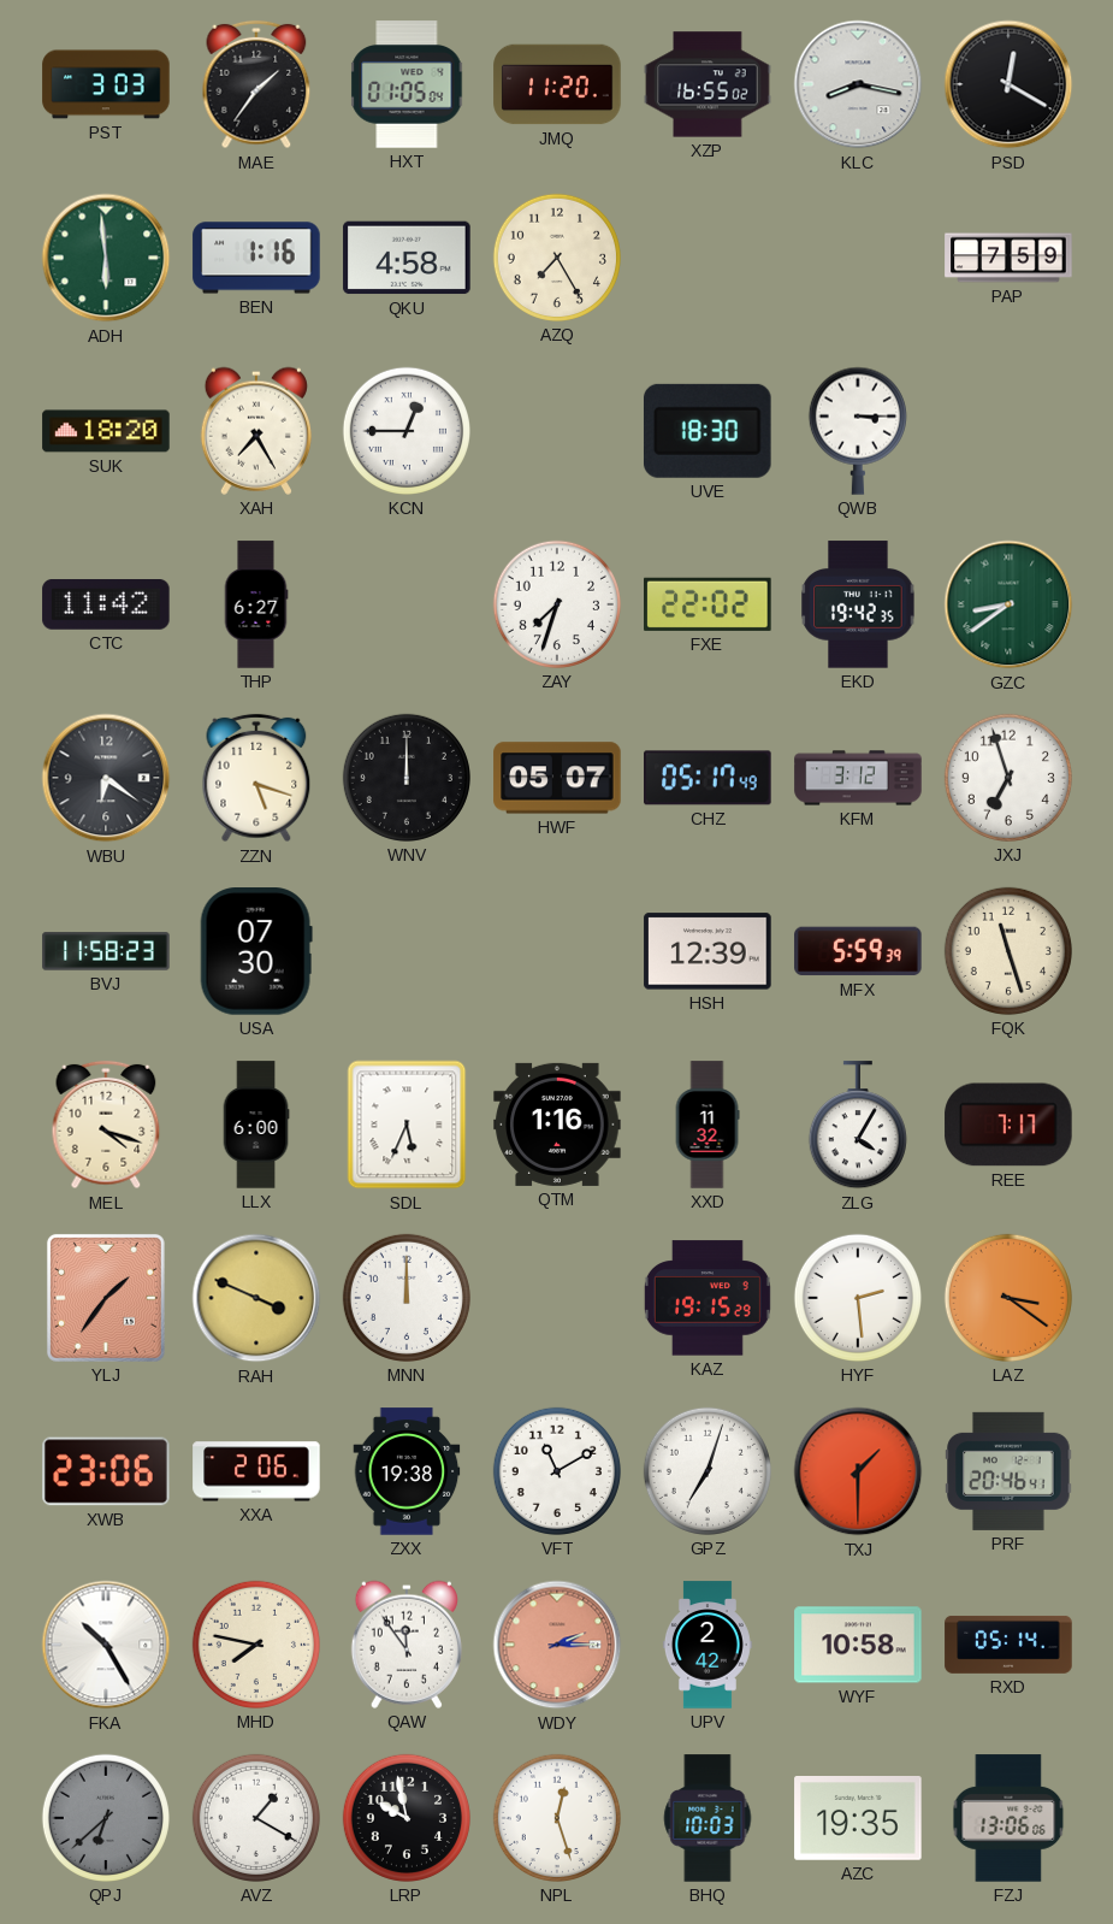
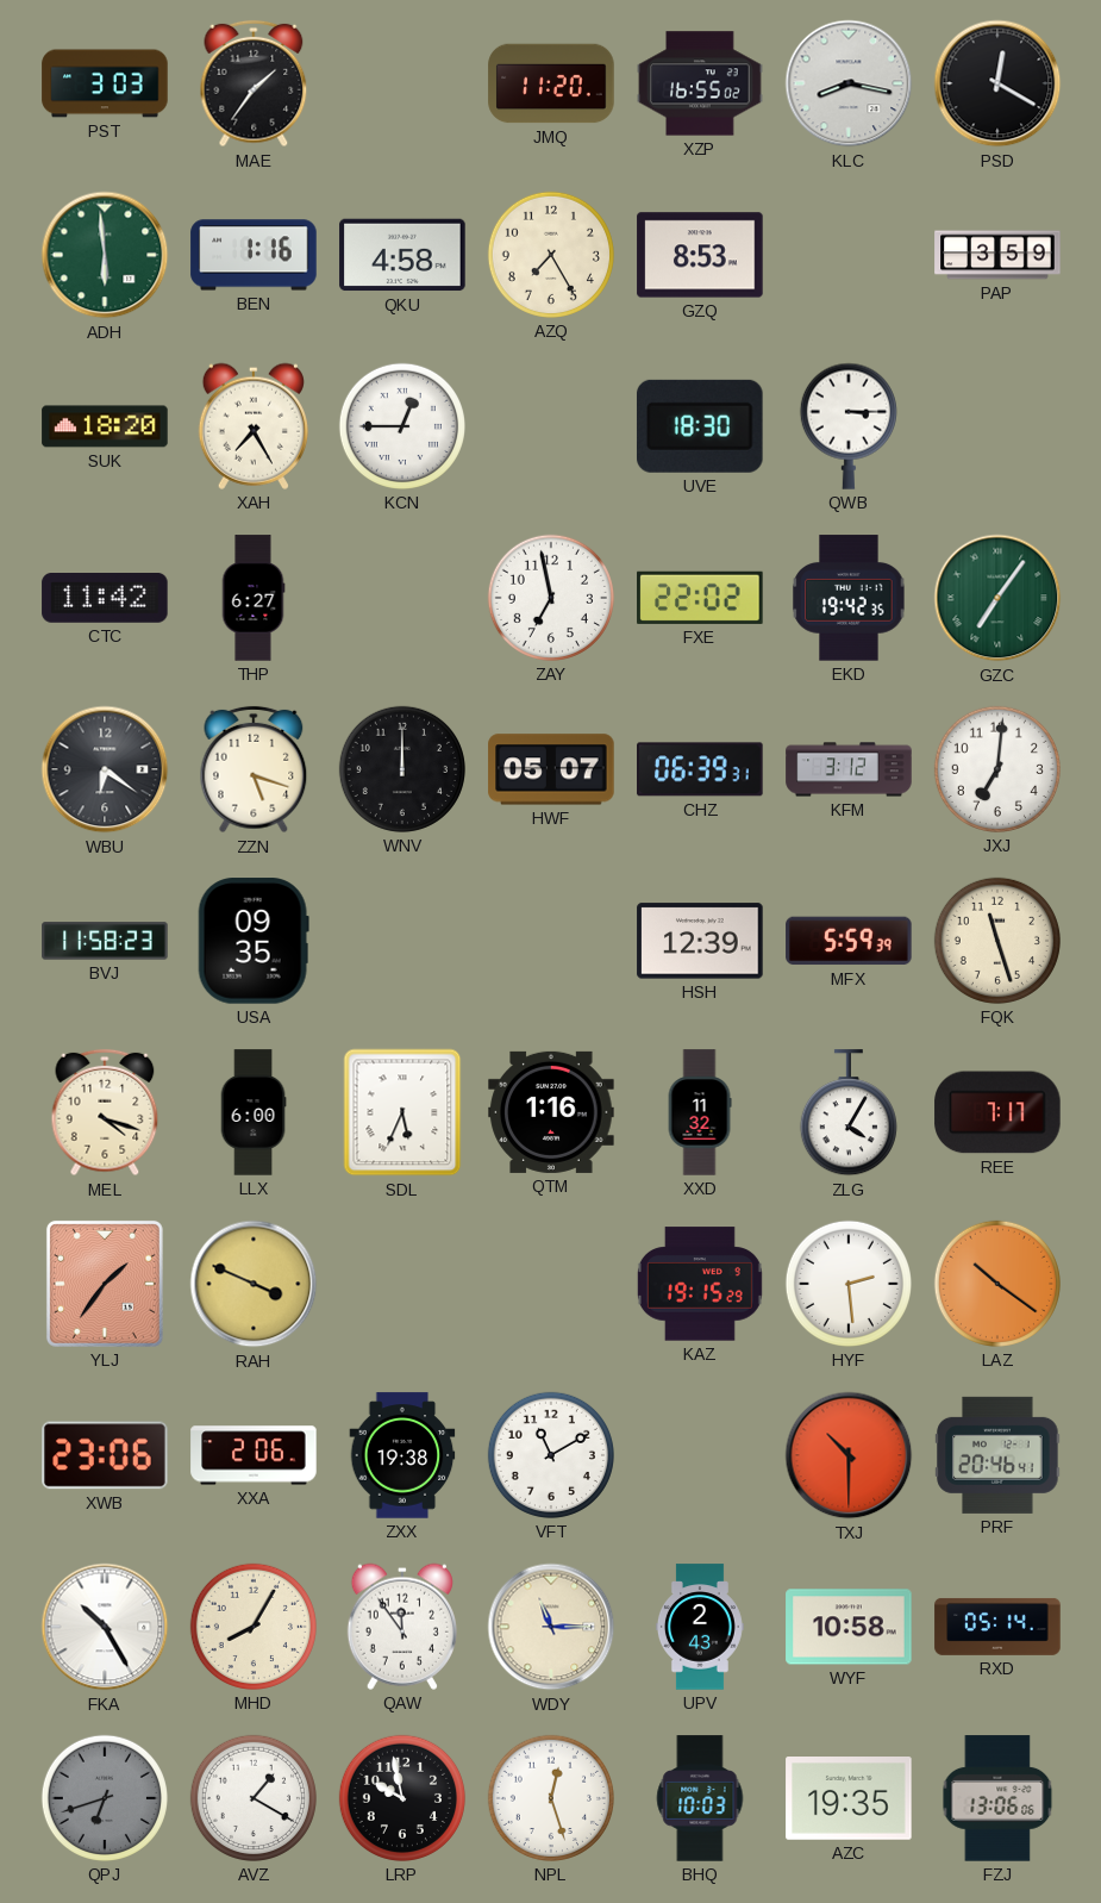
HXT: 01:05 -> none
GZQ: none -> 8:53
PAP: 7:59 -> 3:59
ZAY: 7:33 -> 6:58
GZC: 8:39 -> 7:06
CHZ: 05:17 -> 06:39
JXJ: 6:57 -> 7:01
USA: 07:30 -> 09:35
MNN: 12:00 -> none
LAZ: 3:21 -> 10:21
GPZ: 7:03 -> none
TXJ: 1:30 -> 10:30
MHD: 7:47 -> 8:05
WDY: 2:15 -> 11:15
WDY dial: salmon -> cream
UPV: 2:42 -> 2:43
QPJ: 6:38 -> 6:42
